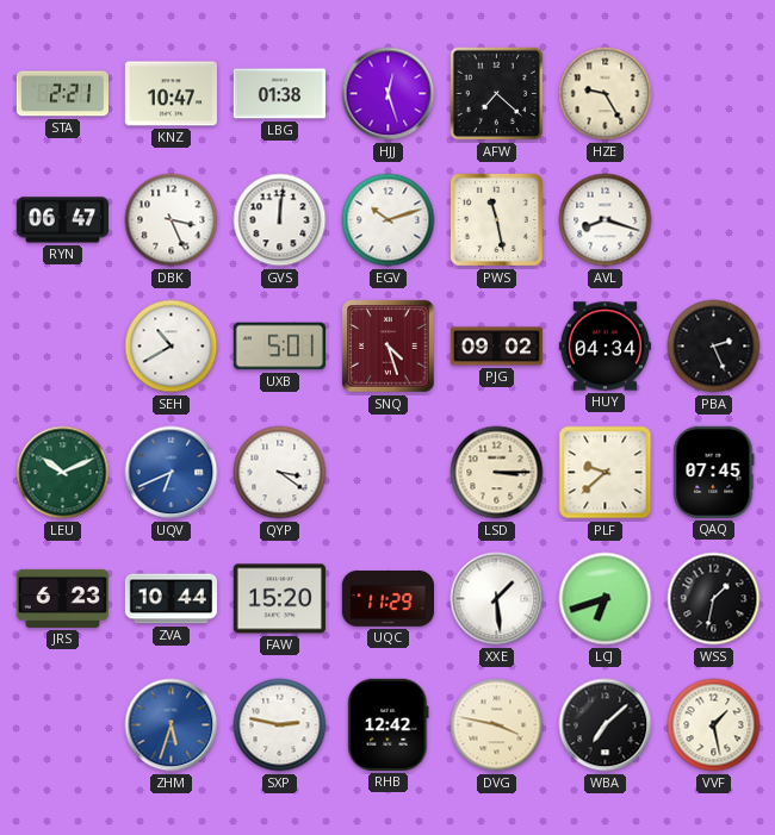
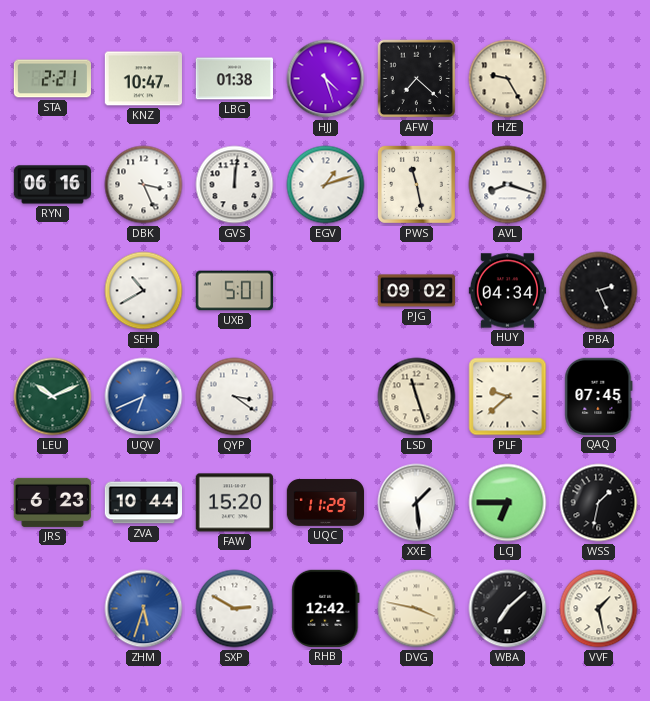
HJJ: 12:27 -> 4:27
RYN: 06:47 -> 06:16
EGV: 10:12 -> 1:12
SNQ: 4:27 -> none
LSD: 3:15 -> 11:27
LCJ: 6:42 -> 6:45
SXP: 2:47 -> 2:50
